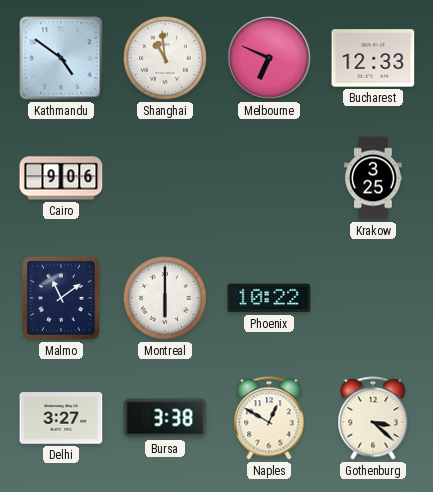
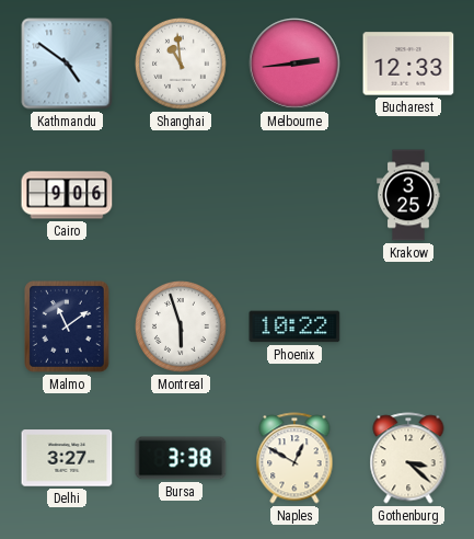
Melbourne: 6:49 -> 2:44
Montreal: 6:00 -> 5:57
